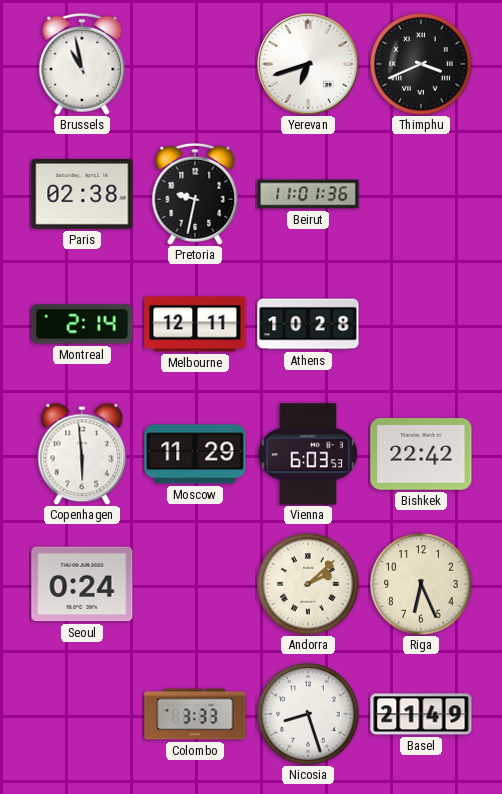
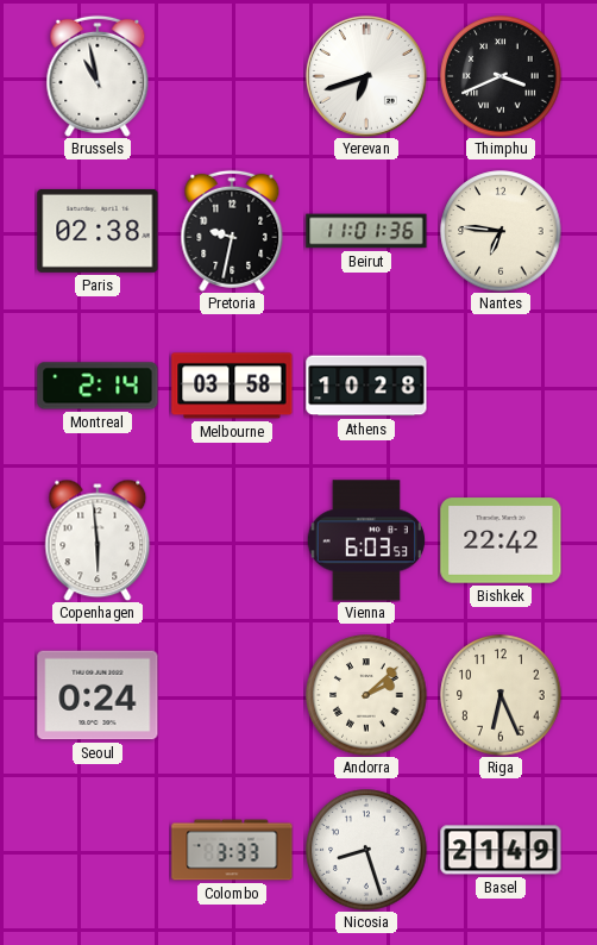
Nantes: none -> 6:46
Melbourne: 12:11 -> 03:58
Moscow: 11:29 -> none
